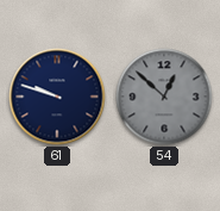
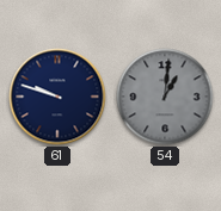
54: 12:52 -> 1:01
